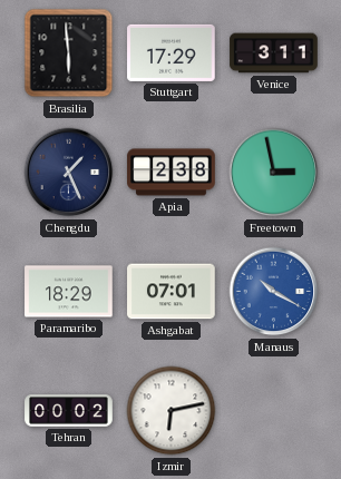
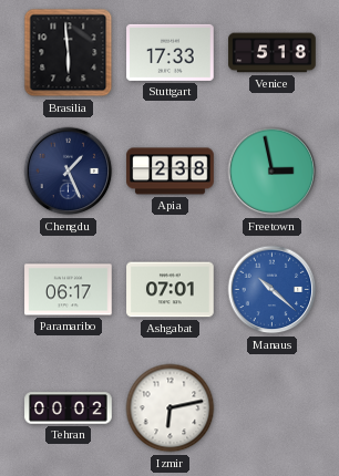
Stuttgart: 17:29 -> 17:33
Venice: 3:11 -> 5:18
Paramaribo: 18:29 -> 06:17
Manaus: 10:20 -> 10:22
